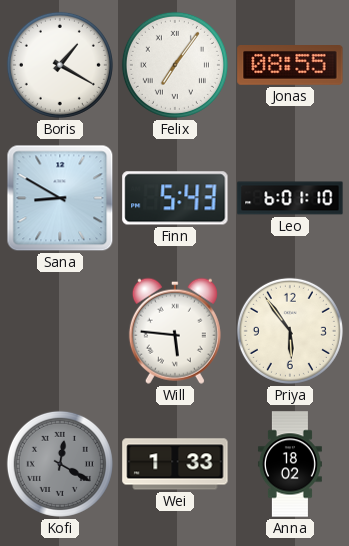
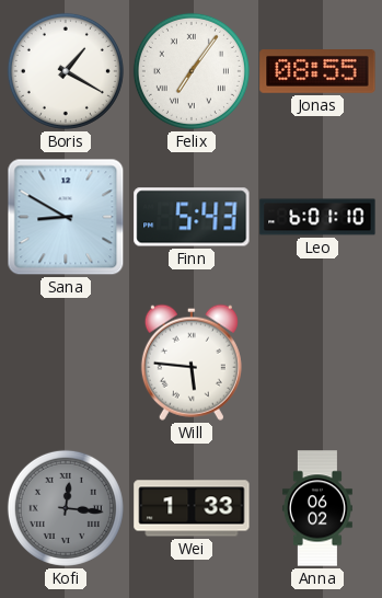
Priya: 5:54 -> none
Kofi: 12:20 -> 12:16
Anna: 18:02 -> 06:02
